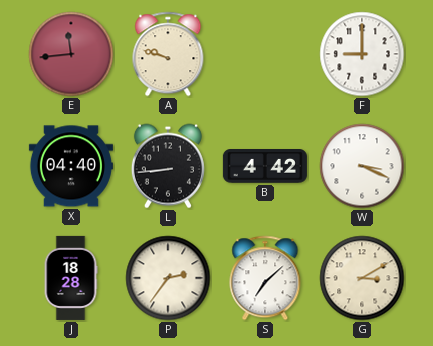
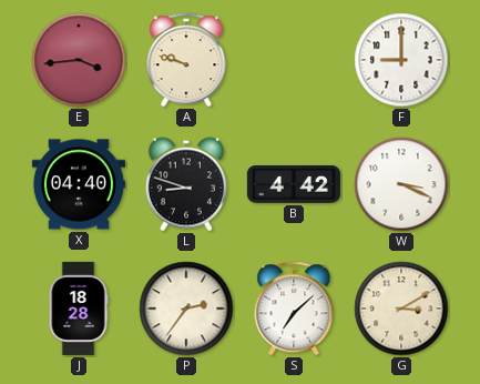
E: 11:44 -> 3:44
L: 8:44 -> 8:48
